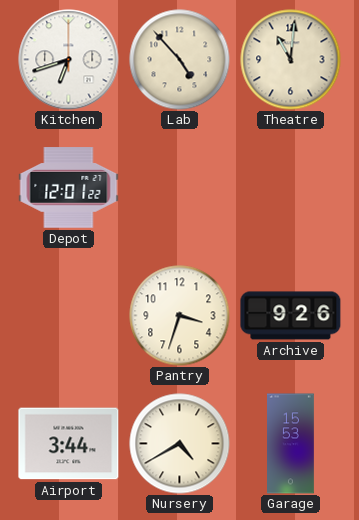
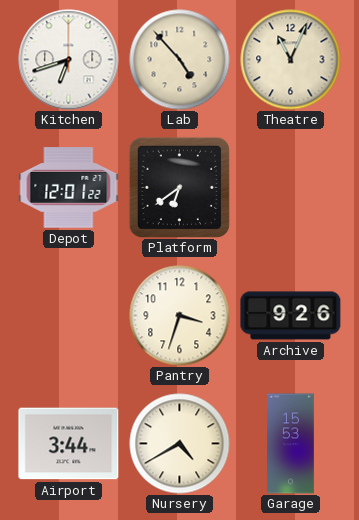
Theatre: 11:01 -> 11:04
Platform: none -> 6:39
